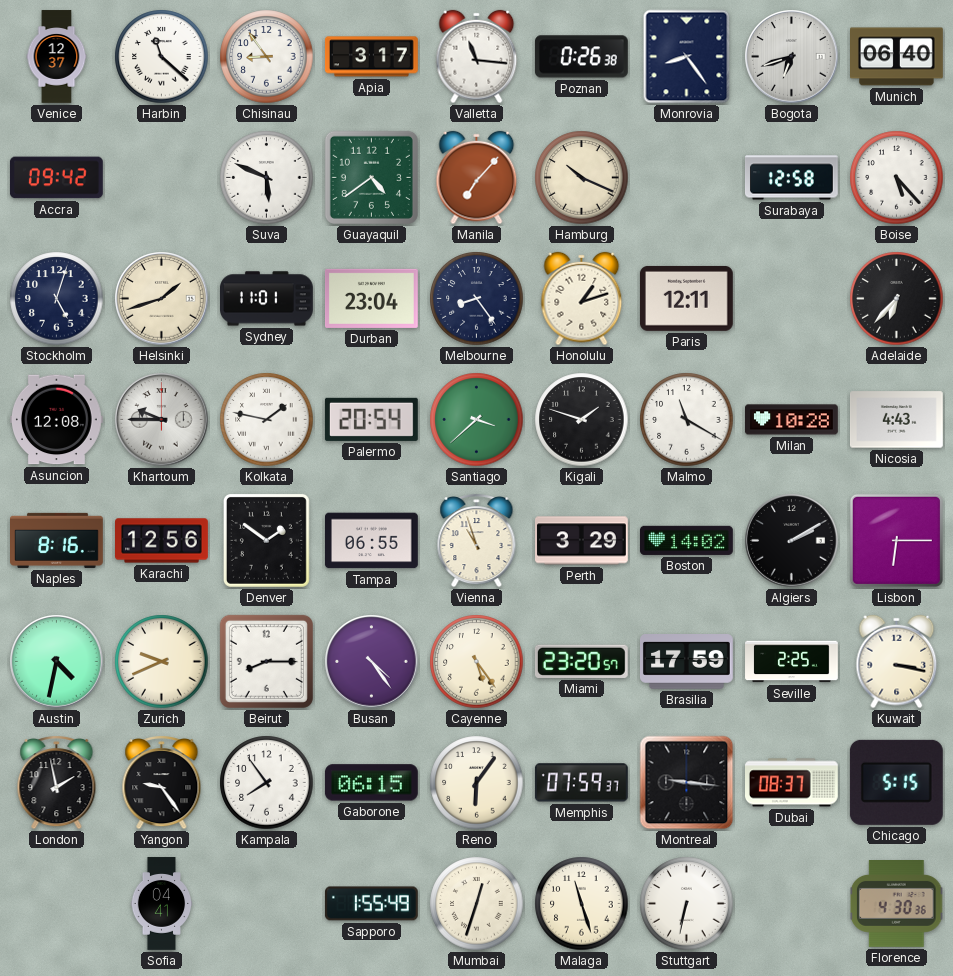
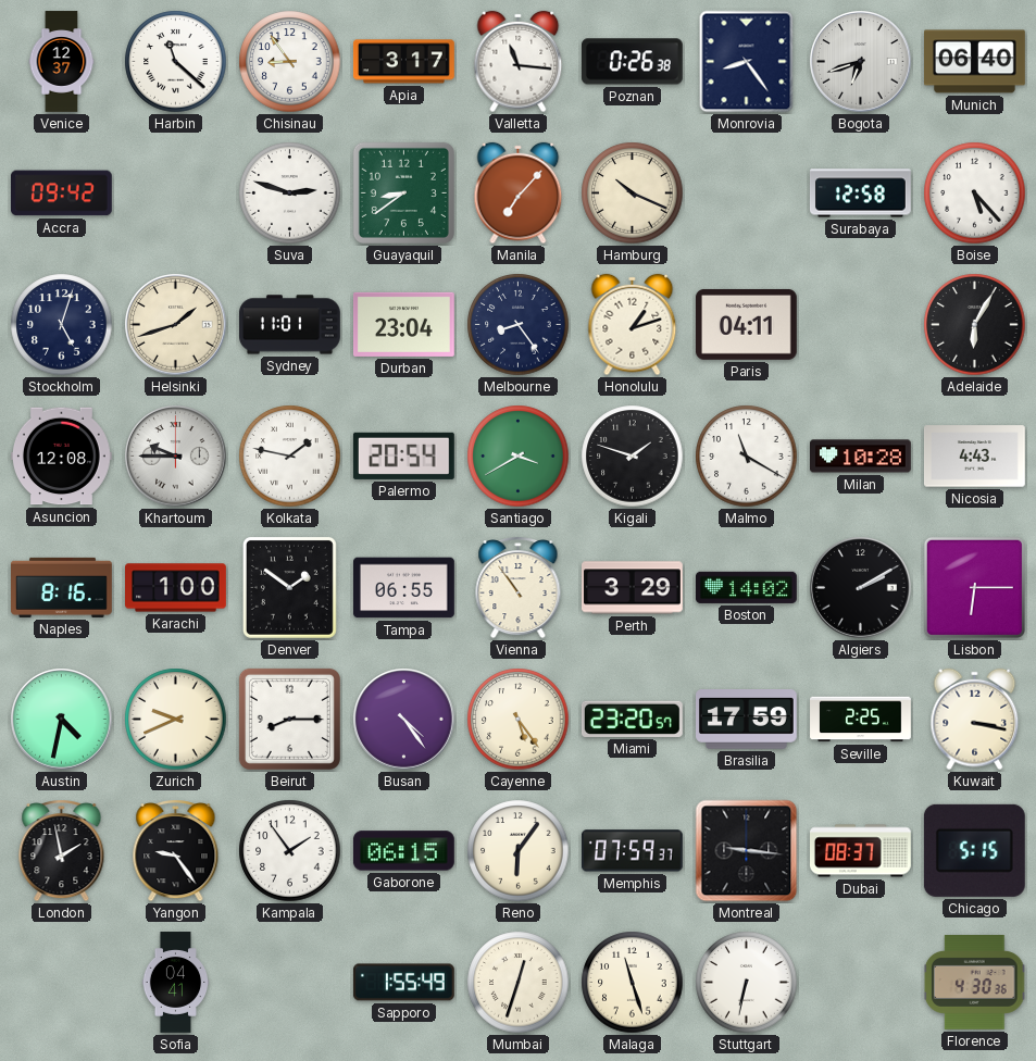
Suva: 5:49 -> 2:48
Guayaquil: 4:39 -> 8:39
Paris: 12:11 -> 04:11
Adelaide: 6:37 -> 6:05
Santiago: 3:38 -> 3:40
Karachi: 12:56 -> 1:00
Vienna: 10:57 -> 10:54
Kampala: 7:54 -> 1:54
